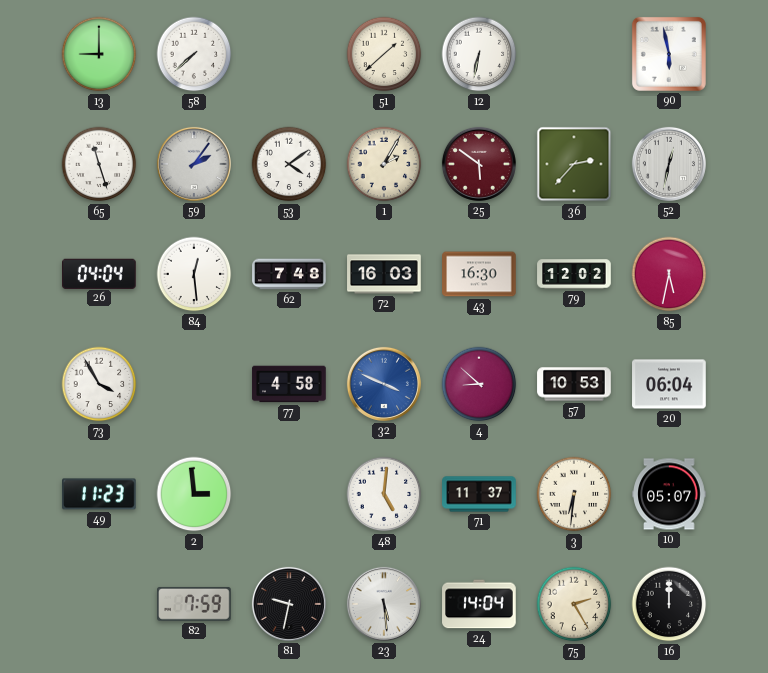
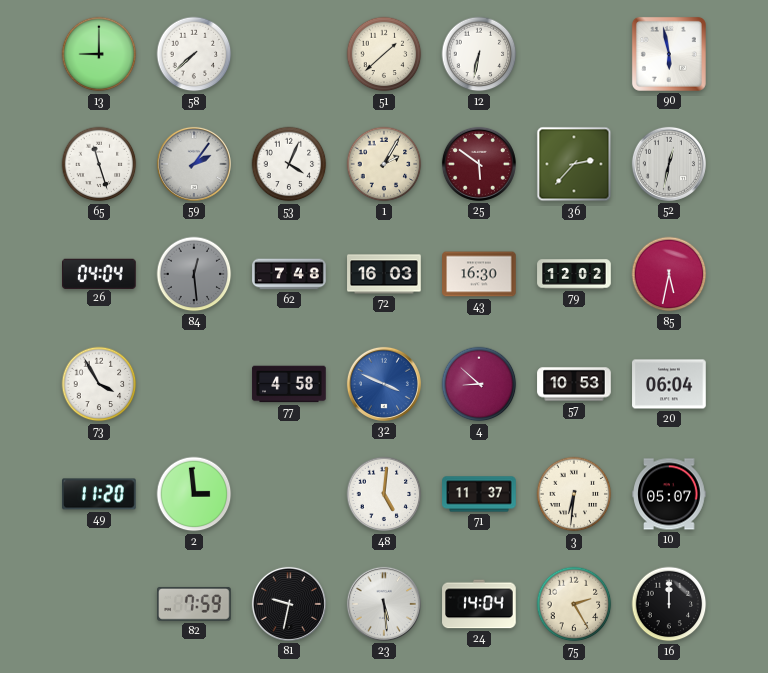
53: 4:09 -> 4:04
84 dial: white -> grey
49: 11:23 -> 11:20
